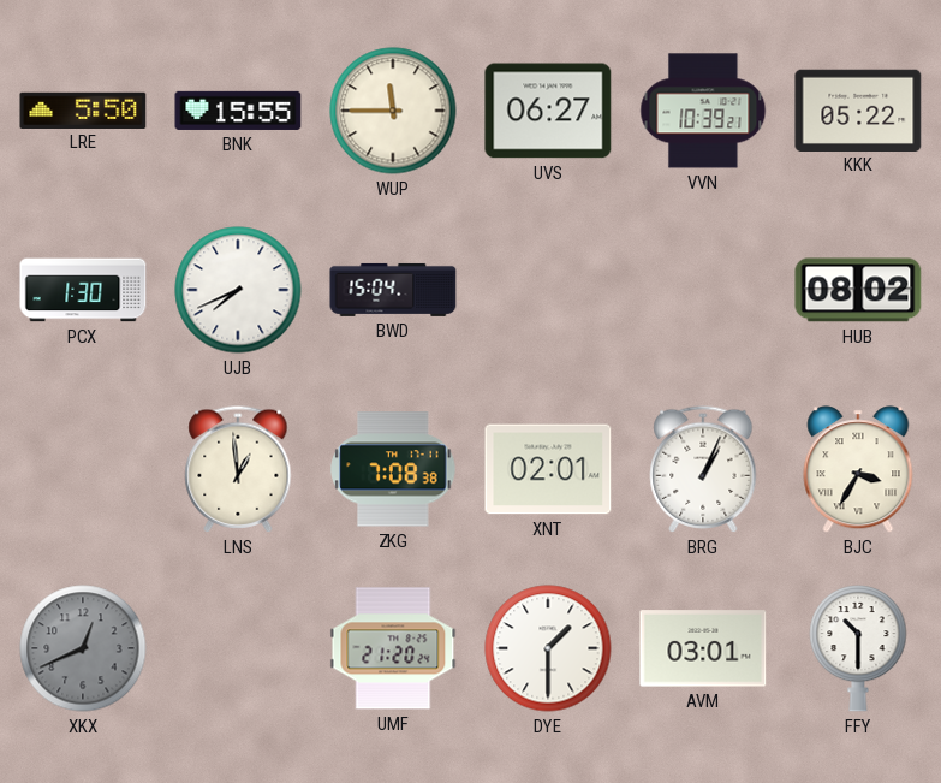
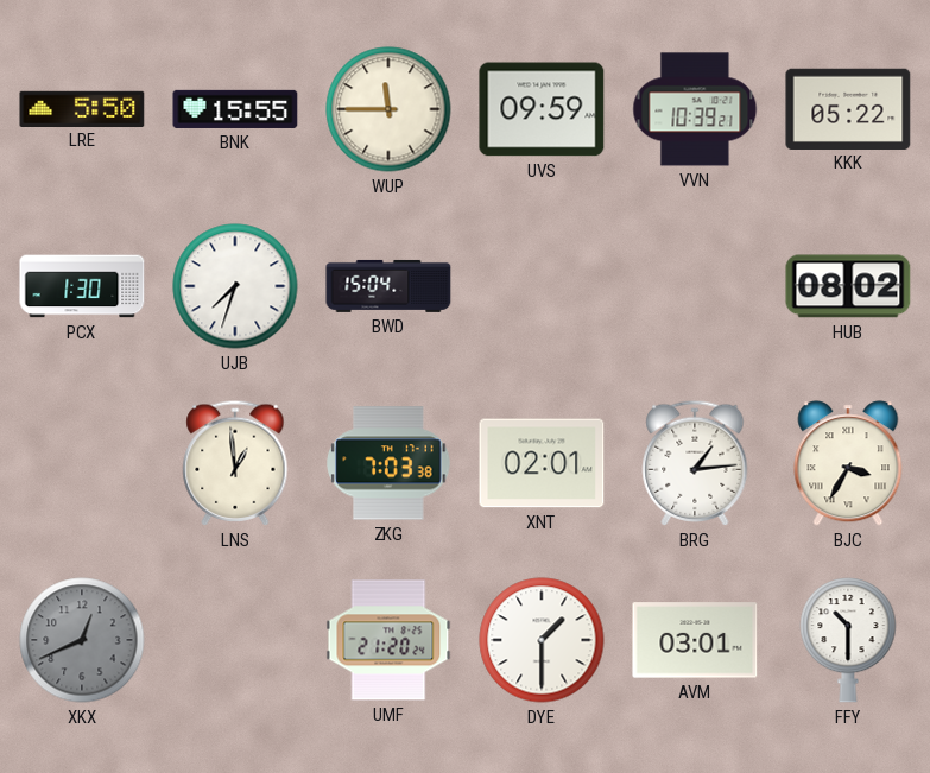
UVS: 06:27 -> 09:59
UJB: 7:41 -> 7:33
ZKG: 7:08 -> 7:03
BRG: 1:04 -> 1:14
